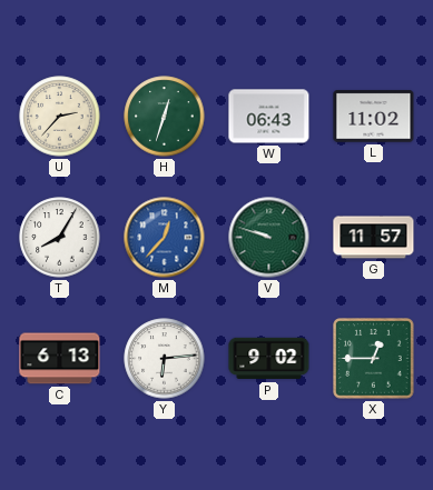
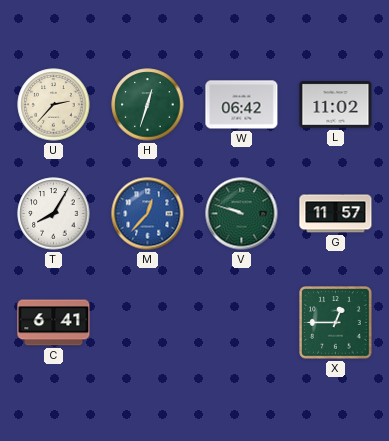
W: 06:43 -> 06:42
C: 6:13 -> 6:41
Y: 6:14 -> none
P: 9:02 -> none
